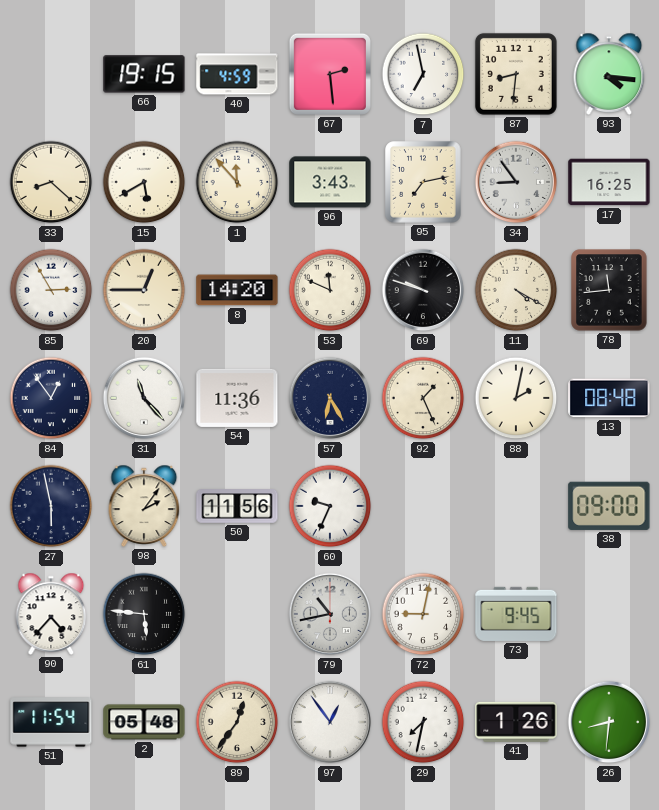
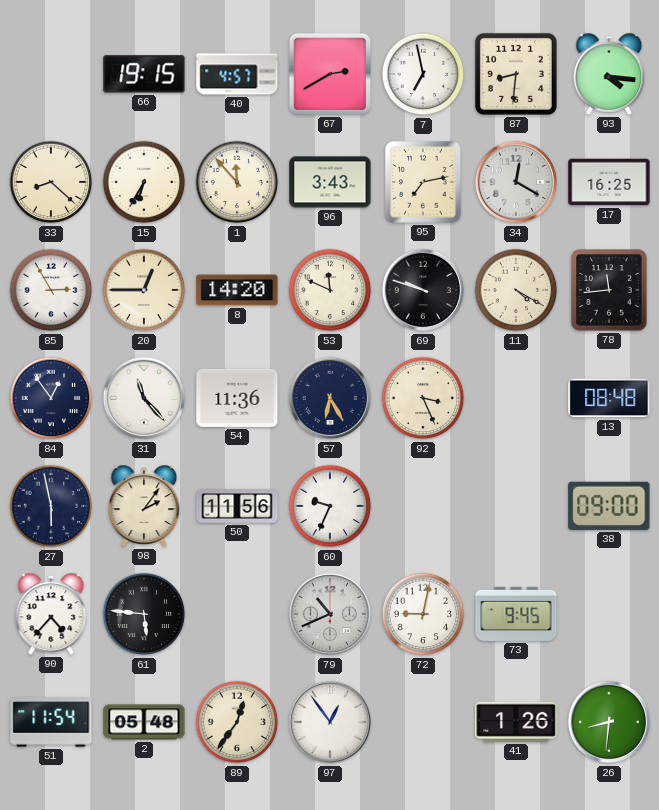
40: 4:59 -> 4:57
67: 2:29 -> 2:40
15: 5:40 -> 6:35
34: 8:54 -> 12:20
92: 1:26 -> 3:26
88: 2:02 -> none
79: 10:43 -> 10:41
29: 7:32 -> none
